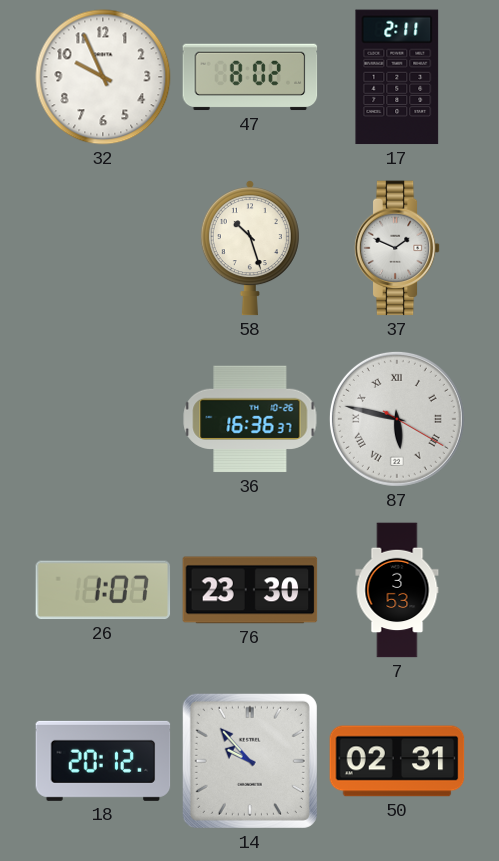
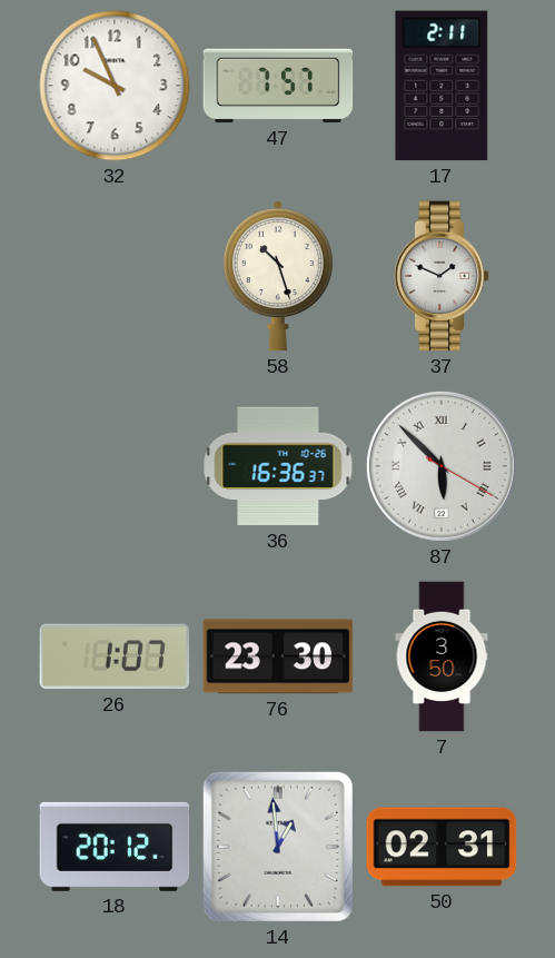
47: 8:02 -> 7:57
87: 5:47 -> 5:52
7: 3:53 -> 3:50
14: 9:53 -> 12:59
